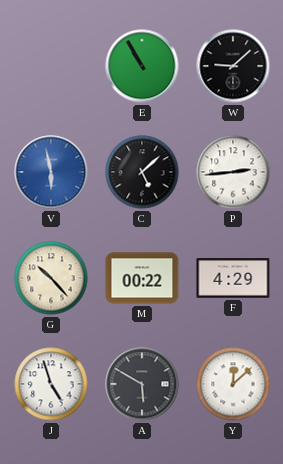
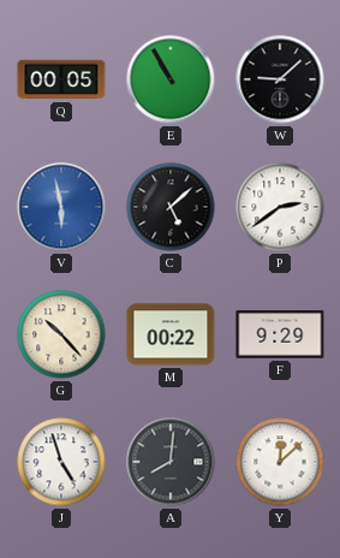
Q: none -> 00:05
P: 2:44 -> 2:39
F: 4:29 -> 9:29
A: 5:50 -> 8:01
